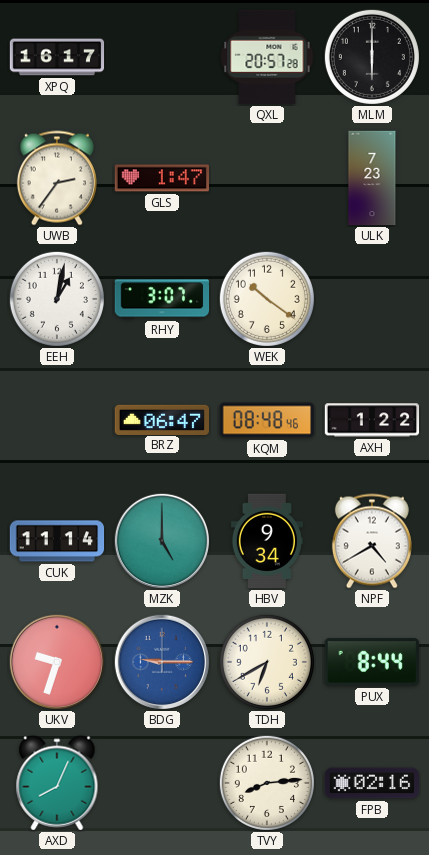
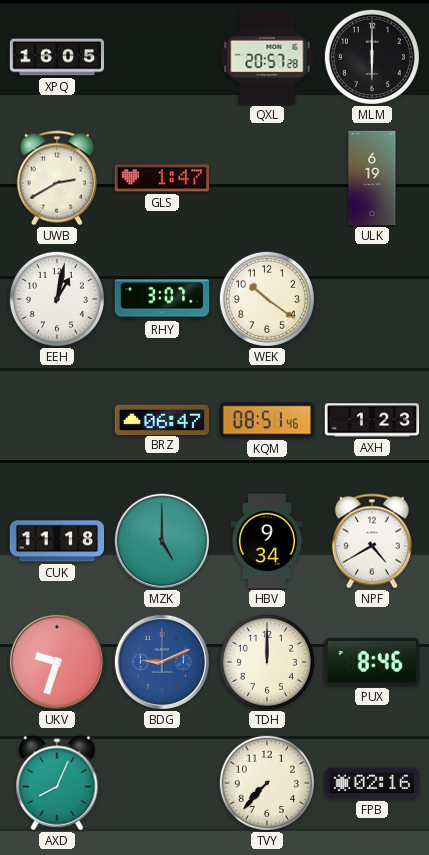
XPQ: 16:17 -> 16:05
UWB: 2:36 -> 2:40
ULK: 7:23 -> 6:19
KQM: 08:48 -> 08:51
AXH: 1:22 -> 1:23
CUK: 11:14 -> 11:18
BDG: 9:15 -> 9:11
TDH: 6:40 -> 12:00
PUX: 8:44 -> 8:46
TVY: 8:14 -> 7:37
